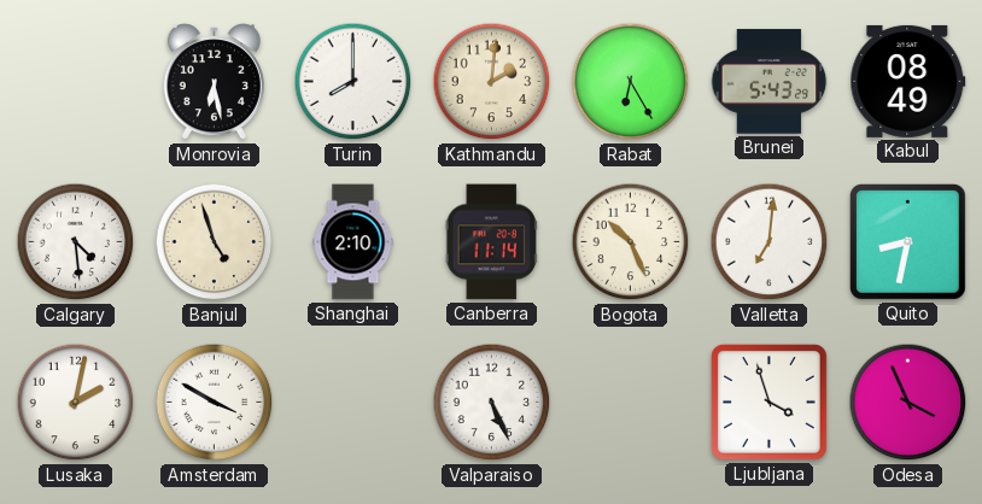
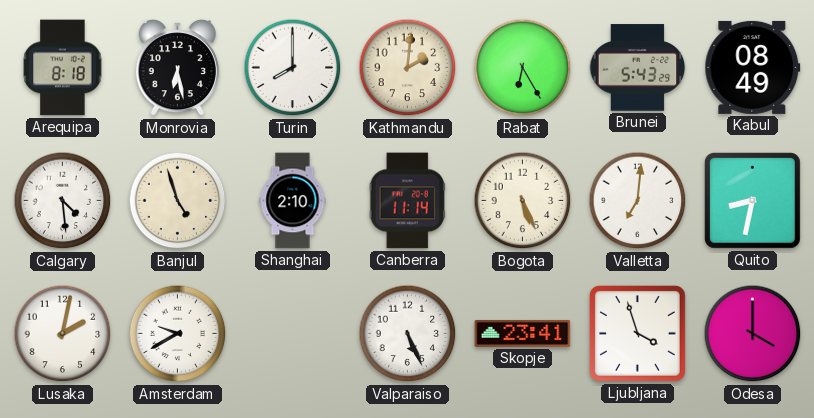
Arequipa: none -> 8:18
Bogota: 10:26 -> 5:26
Amsterdam: 3:50 -> 9:40
Skopje: none -> 23:41
Odesa: 3:56 -> 4:00
